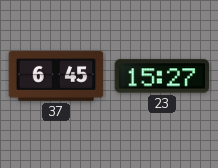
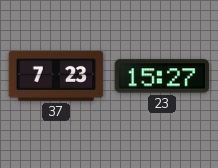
37: 6:45 -> 7:23
